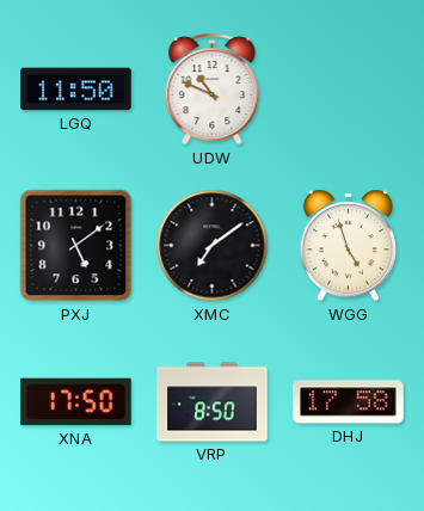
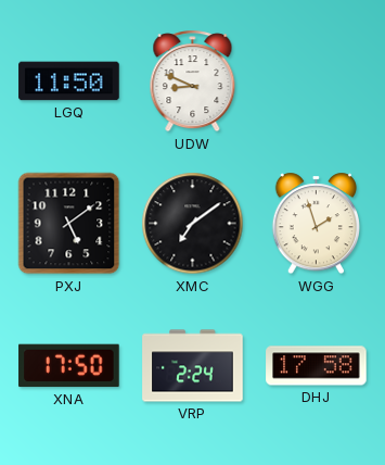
UDW: 10:49 -> 8:49
WGG: 4:57 -> 1:57
VRP: 8:50 -> 2:24
